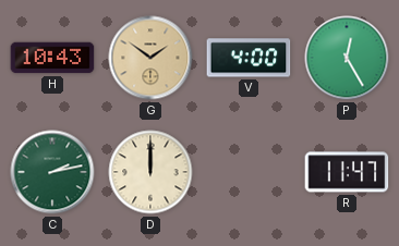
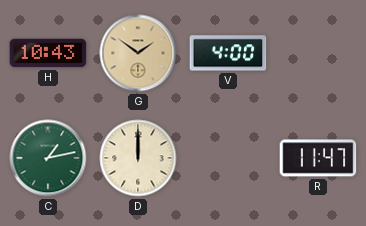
P: 12:25 -> none
C: 2:13 -> 1:13
